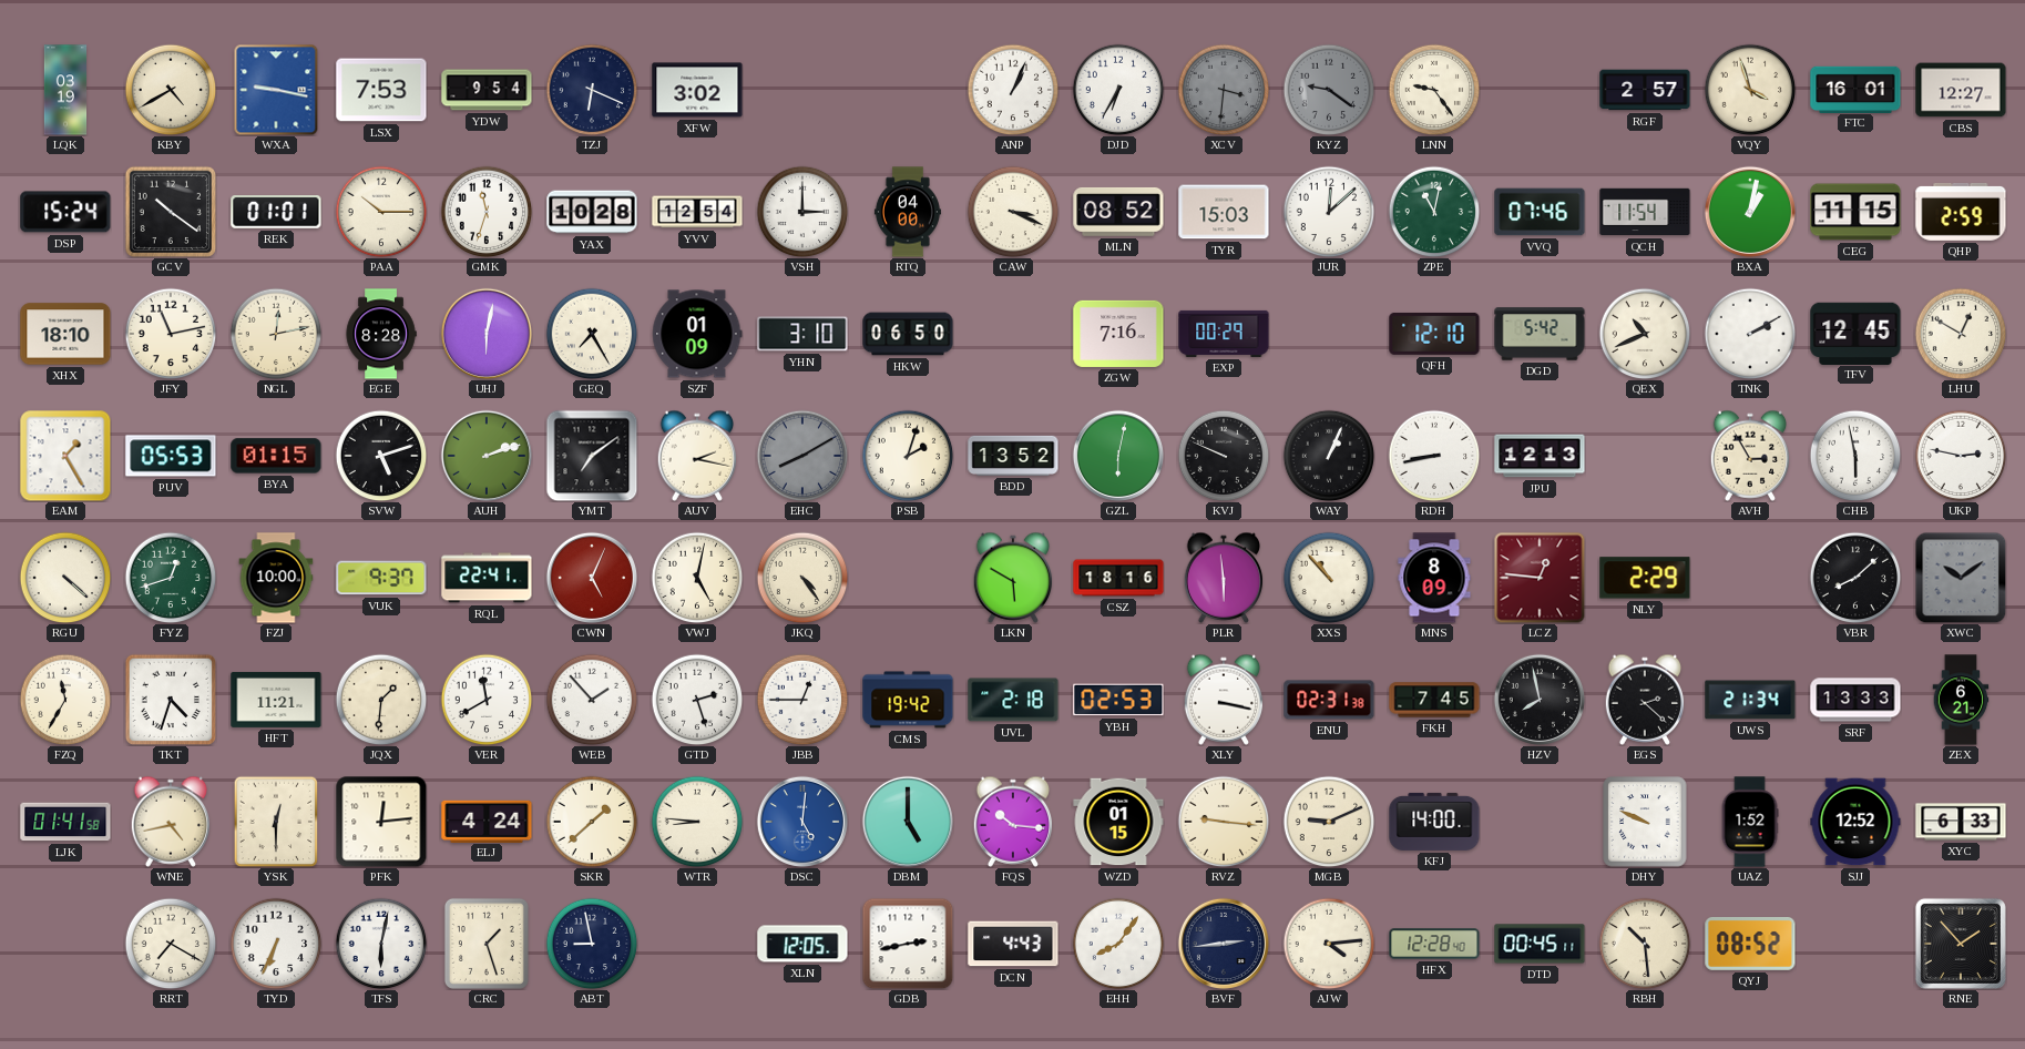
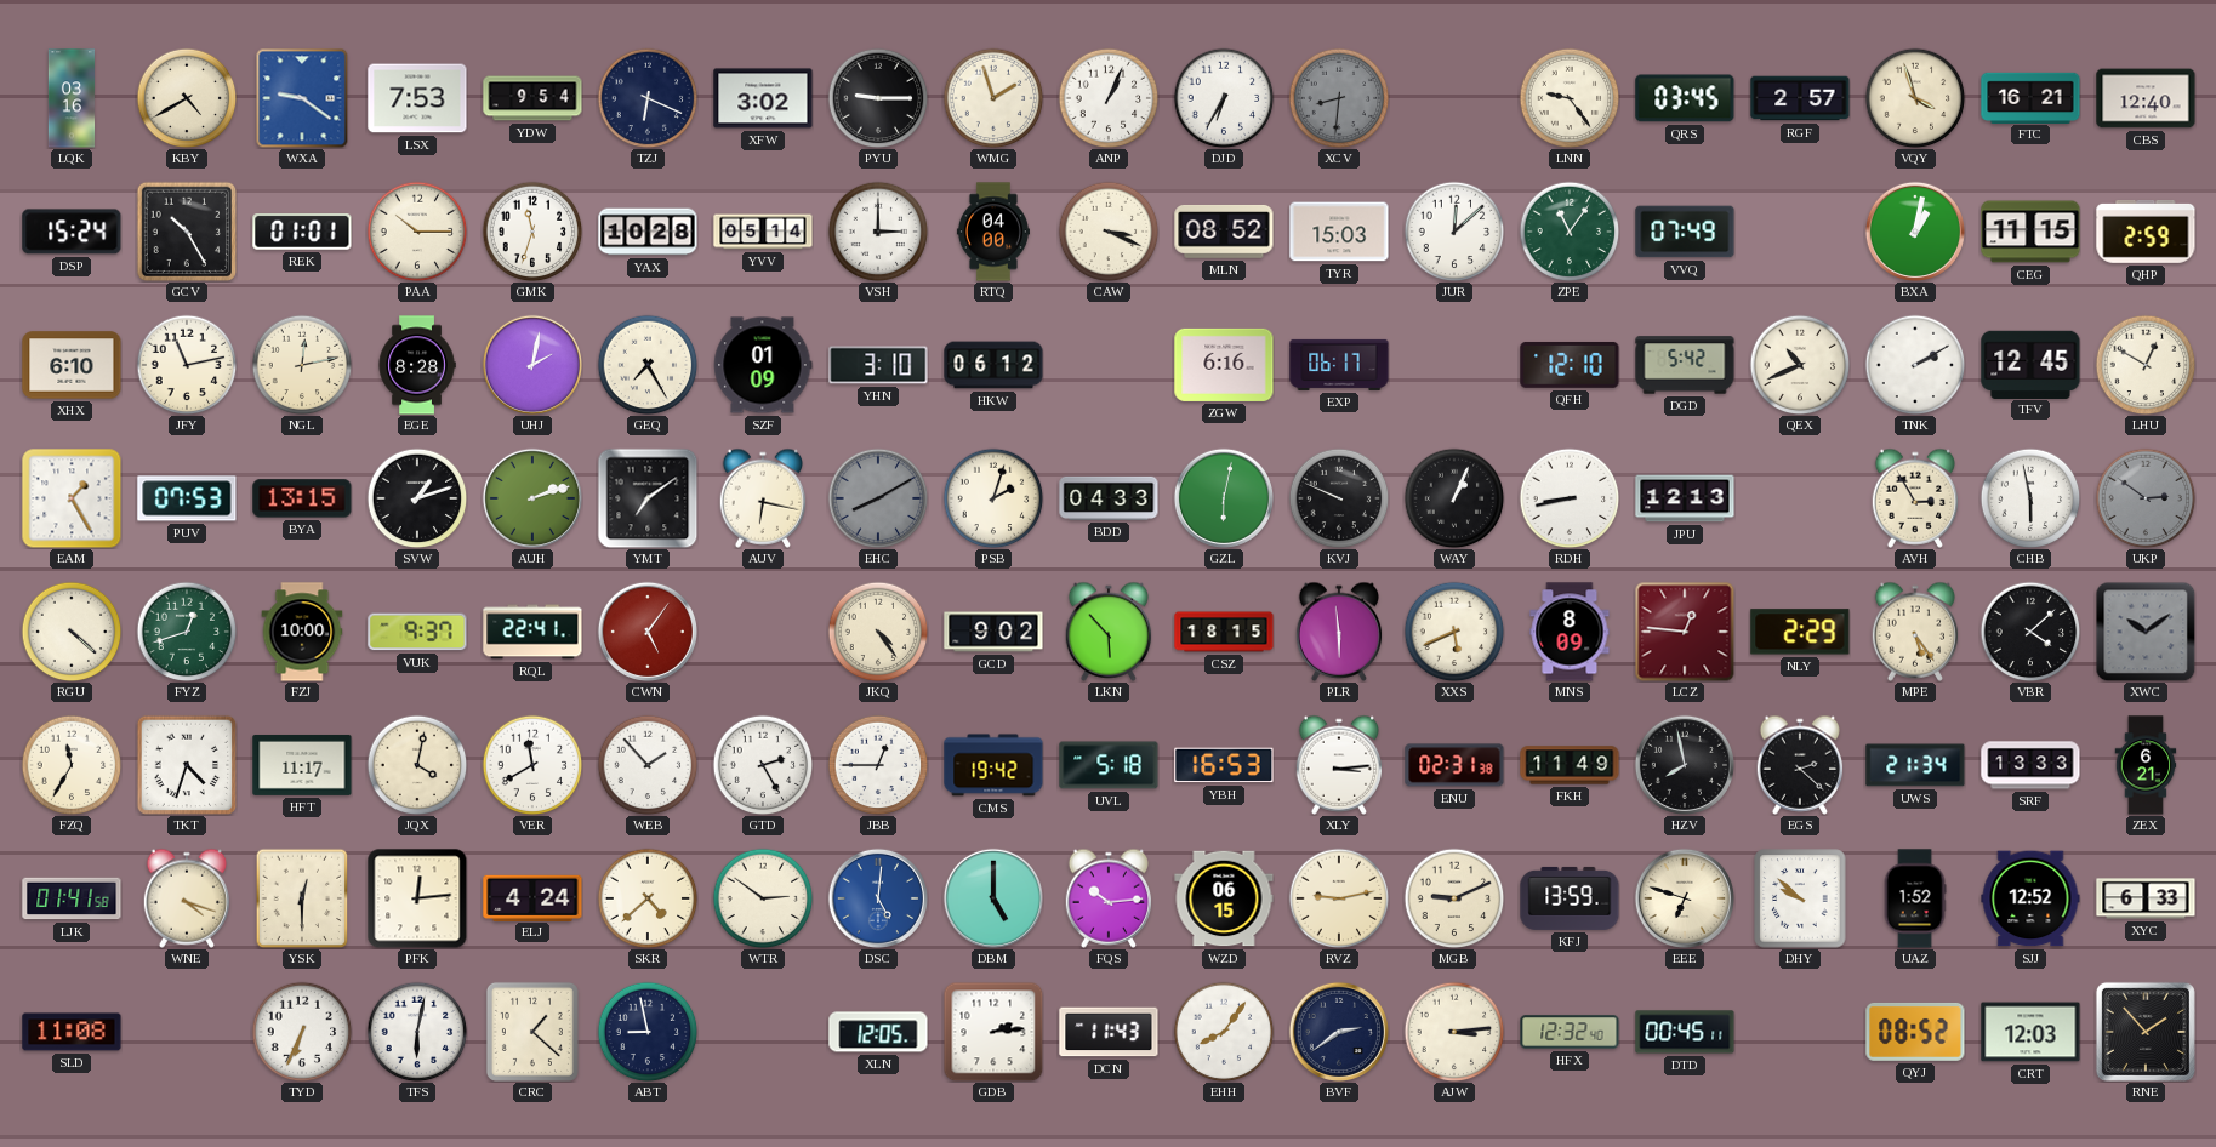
LQK: 03:19 -> 03:16
WXA: 9:17 -> 9:21
PYU: none -> 9:15
WMG: none -> 1:57
XCV: 3:31 -> 8:31
KYZ: 9:21 -> none
QRS: none -> 03:45
FTC: 16:01 -> 16:21
CBS: 12:27 -> 12:40
GCV: 10:21 -> 10:25
YVV: 12:54 -> 05:14
ZPE: 11:02 -> 11:06
VVQ: 07:46 -> 07:49
QCH: 11:54 -> none
XHX: 18:10 -> 6:10
UHJ: 6:02 -> 2:02
HKW: 06:50 -> 06:12
ZGW: 7:16 -> 6:16
EXP: 00:29 -> 06:17
PUV: 05:53 -> 07:53
BYA: 01:15 -> 13:15
SVW: 5:12 -> 1:12
AUV: 2:17 -> 6:17
BDD: 13:52 -> 04:33
UKP: 2:47 -> 2:51
UKP dial: white -> grey
CWN: 5:04 -> 5:06
VWJ: 5:02 -> none
GCD: none -> 9:02
LKN: 5:50 -> 5:53
CSZ: 18:16 -> 18:15
XXS: 10:53 -> 5:41
MPE: none -> 5:24
VBR: 8:08 -> 4:08
HFT: 11:21 -> 11:17
JQX: 1:31 -> 4:02
GTD: 2:27 -> 2:25
UVL: 2:18 -> 5:18
YBH: 02:53 -> 16:53
XLY: 3:17 -> 3:14
FKH: 7:45 -> 11:49
WNE: 4:43 -> 4:18
SKR: 1:38 -> 4:38
WTR: 8:46 -> 2:51
FQS: 10:16 -> 10:14
WZD: 01:15 -> 06:15
RVZ: 9:16 -> 9:13
KFJ: 14:00 -> 13:59
EEE: none -> 6:48
DHY: 9:49 -> 9:52
SLD: none -> 11:08
RRT: 7:20 -> none
CRC: 1:27 -> 1:22
GDB: 2:43 -> 2:14
DCN: 4:43 -> 11:43
BVF: 2:44 -> 2:39
AJW: 4:14 -> 3:14
HFX: 12:28 -> 12:32
RBH: 10:29 -> none
CRT: none -> 12:03
